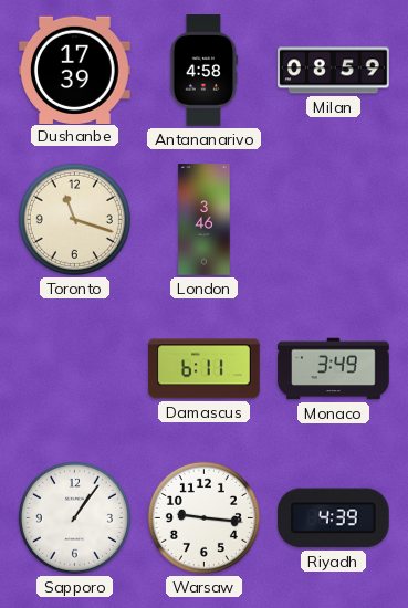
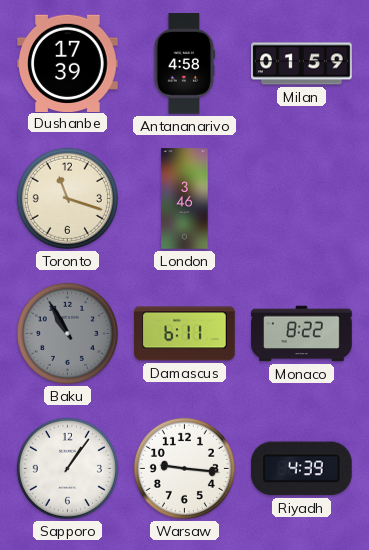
Milan: 08:59 -> 01:59
Baku: none -> 10:55
Monaco: 3:49 -> 8:22
